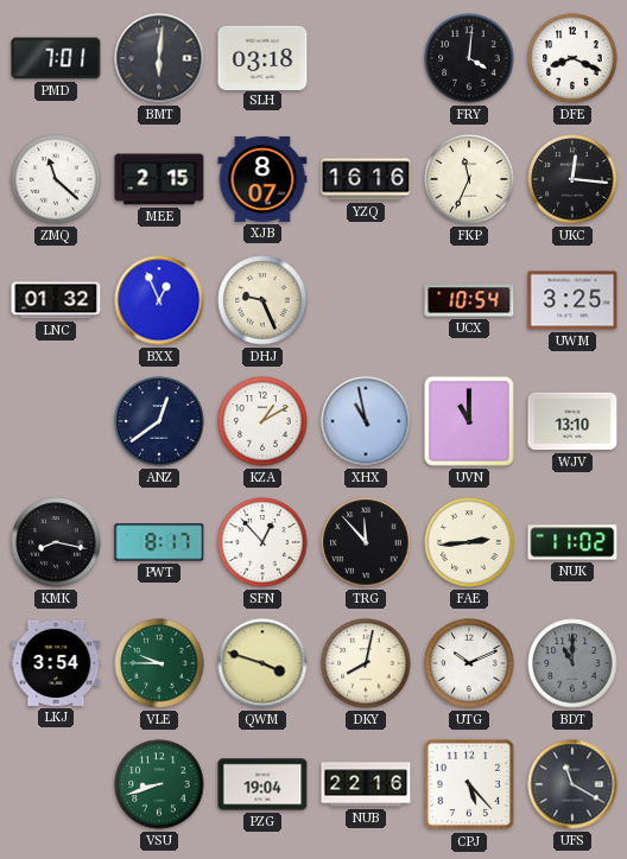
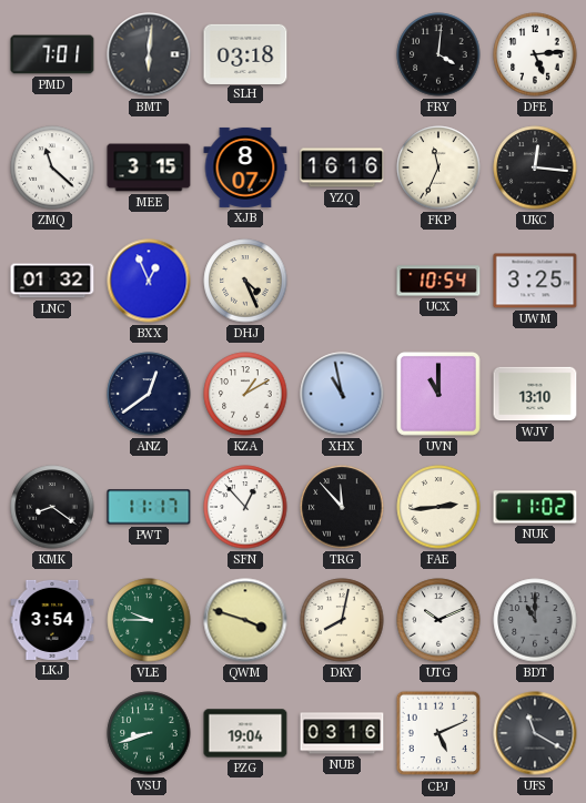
DFE: 8:19 -> 5:14
MEE: 2:15 -> 3:15
DHJ: 9:26 -> 4:26
KMK: 8:17 -> 8:21
PWT: 8:17 -> 11:17
NUB: 22:16 -> 03:16
CPJ: 5:23 -> 5:11
